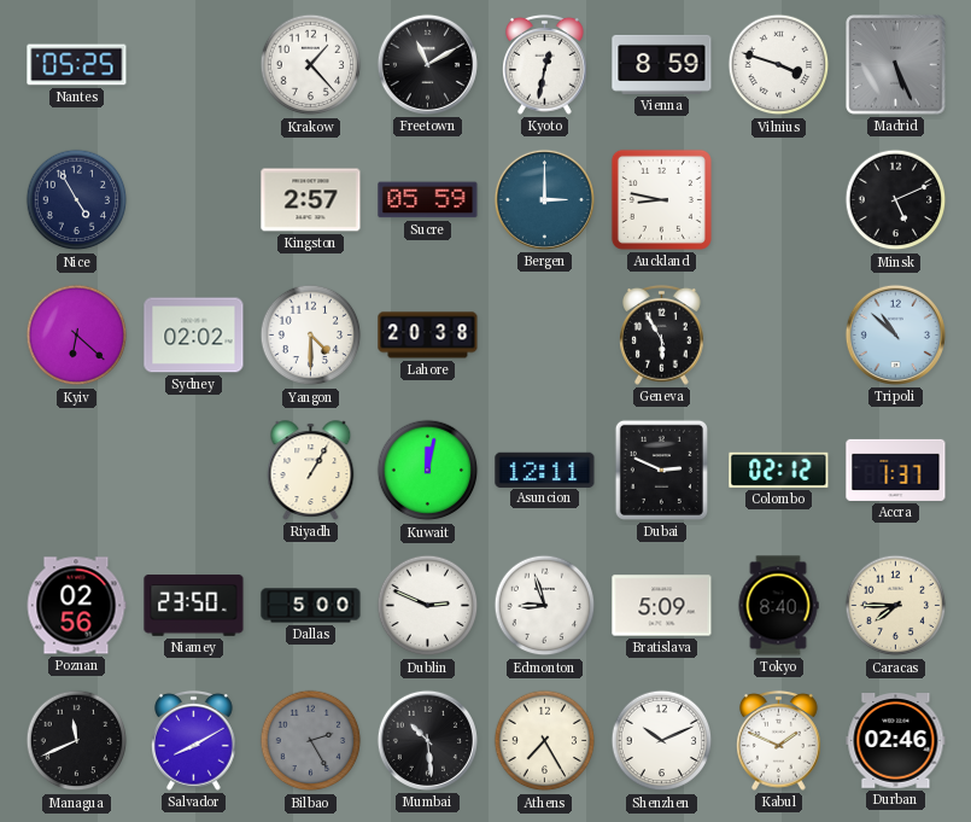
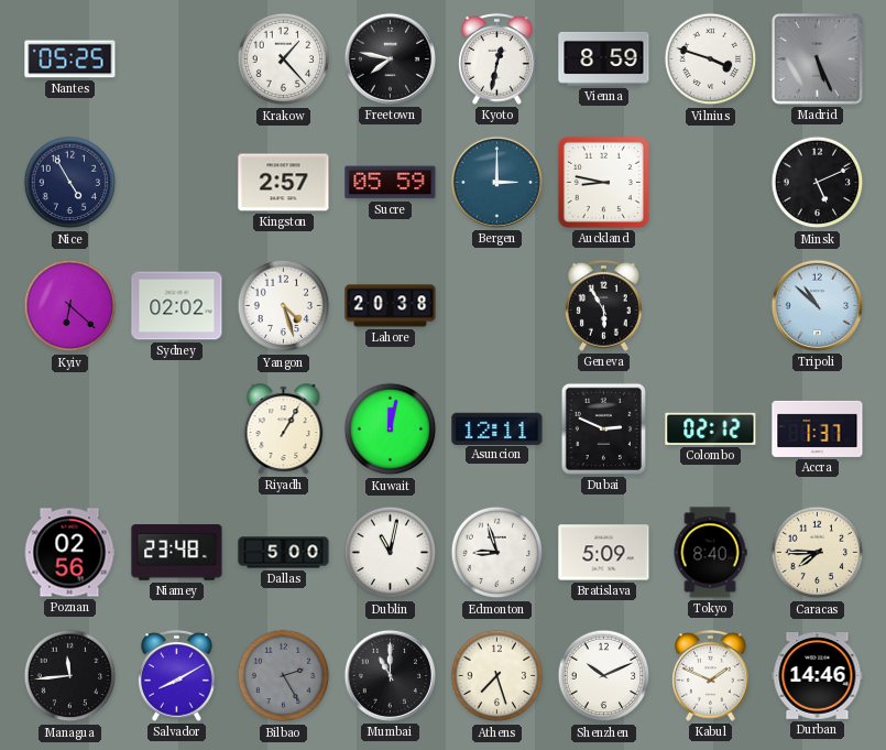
Freetown: 11:10 -> 7:47
Yangon: 4:30 -> 4:27
Niamey: 23:50 -> 23:48
Dublin: 2:49 -> 11:02
Managua: 11:41 -> 11:44
Mumbai: 10:29 -> 11:00
Athens: 7:25 -> 7:27
Durban: 02:46 -> 14:46
